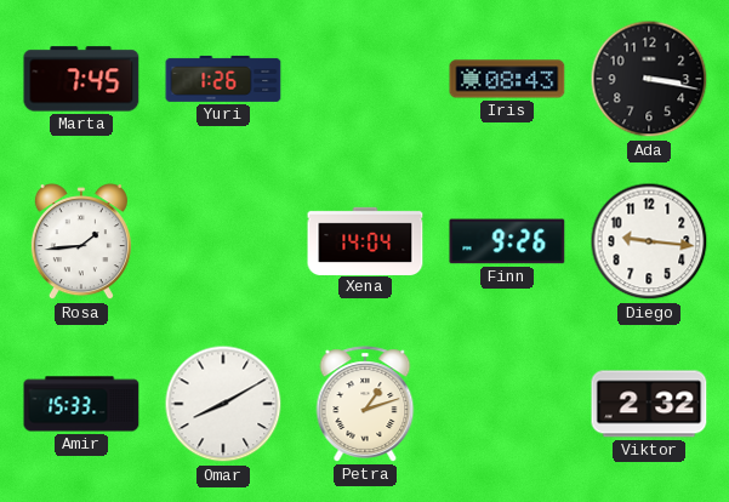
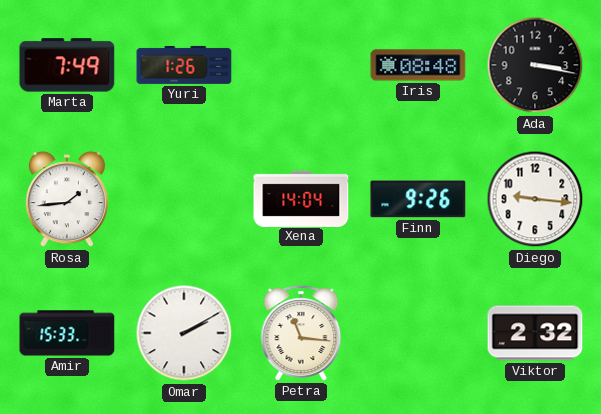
Marta: 7:45 -> 7:49
Iris: 08:43 -> 08:48
Omar: 8:10 -> 2:10
Petra: 1:12 -> 11:16
